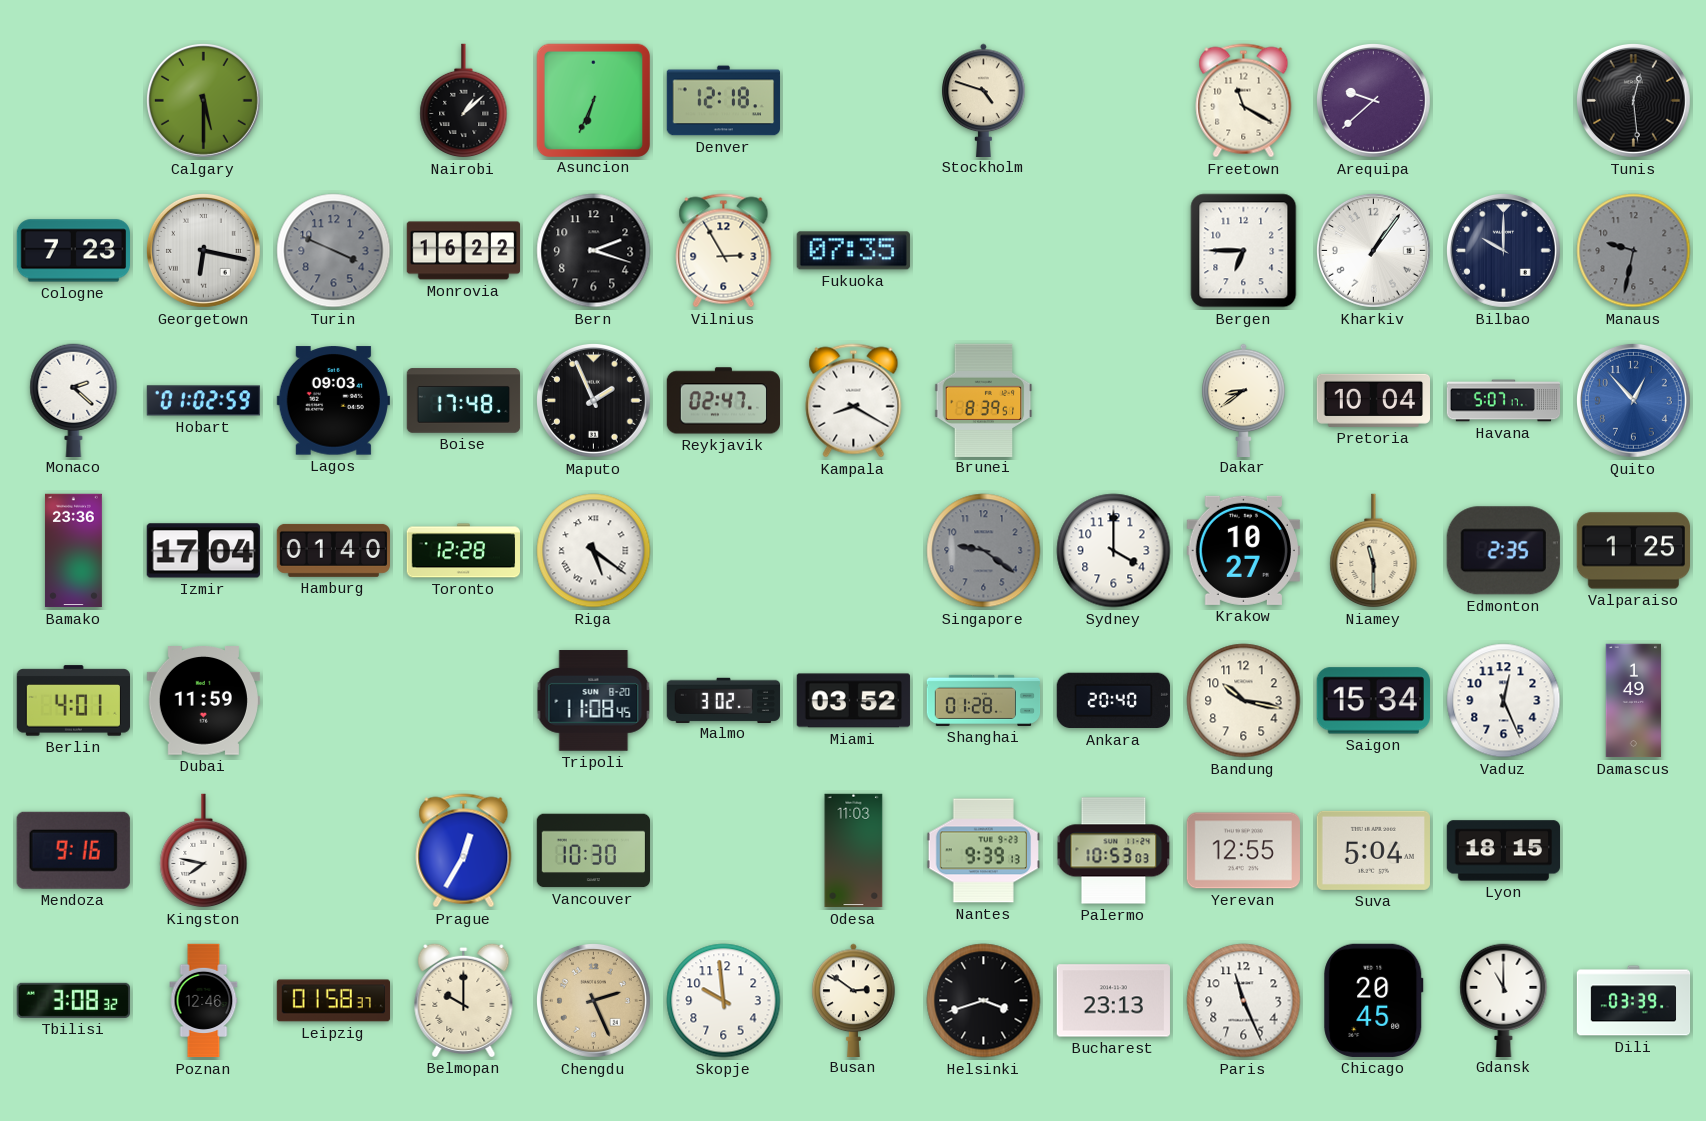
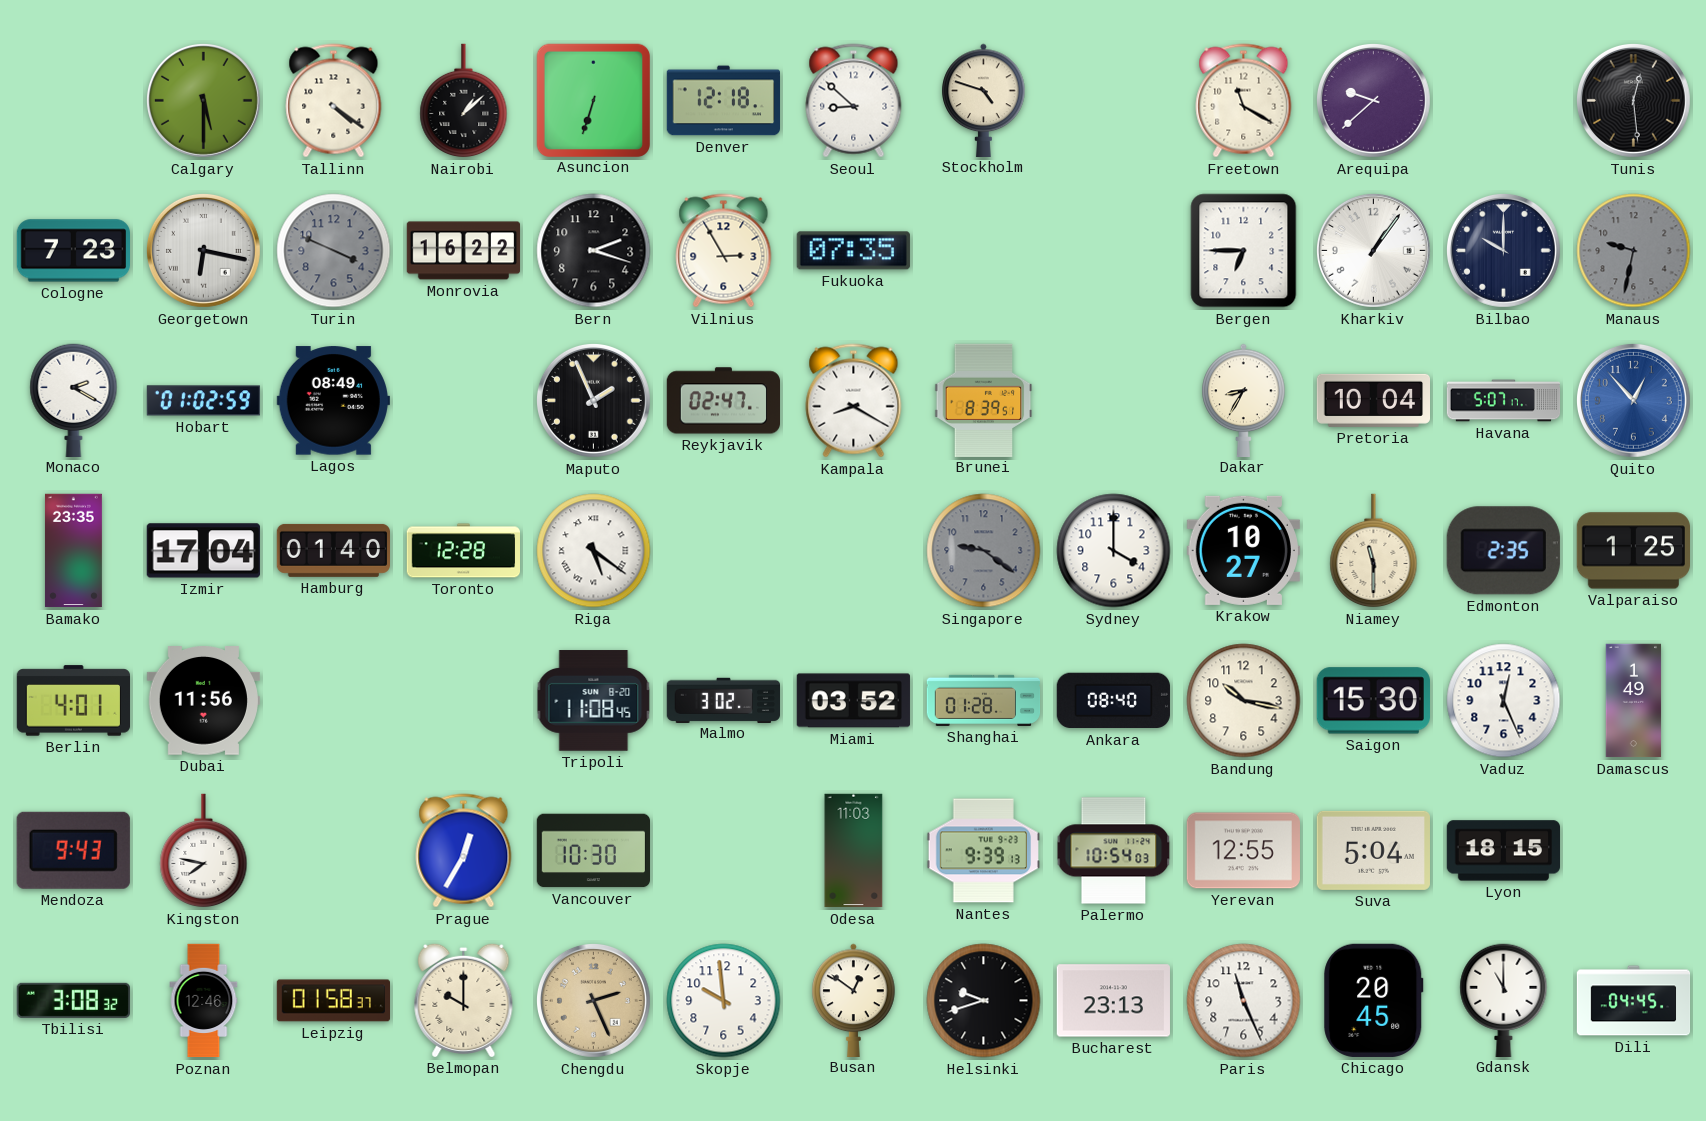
Tallinn: none -> 4:21
Asuncion: 6:34 -> 6:33
Seoul: none -> 8:52
Monaco: 2:22 -> 2:20
Lagos: 09:03 -> 08:49
Boise: 17:48 -> none
Dakar: 8:39 -> 8:35
Bamako: 23:36 -> 23:35
Dubai: 11:59 -> 11:56
Ankara: 20:40 -> 08:40
Saigon: 15:34 -> 15:30
Mendoza: 9:16 -> 9:43
Palermo: 10:53 -> 10:54
Busan: 2:51 -> 12:51
Helsinki: 3:42 -> 9:42
Dili: 03:39 -> 04:45
